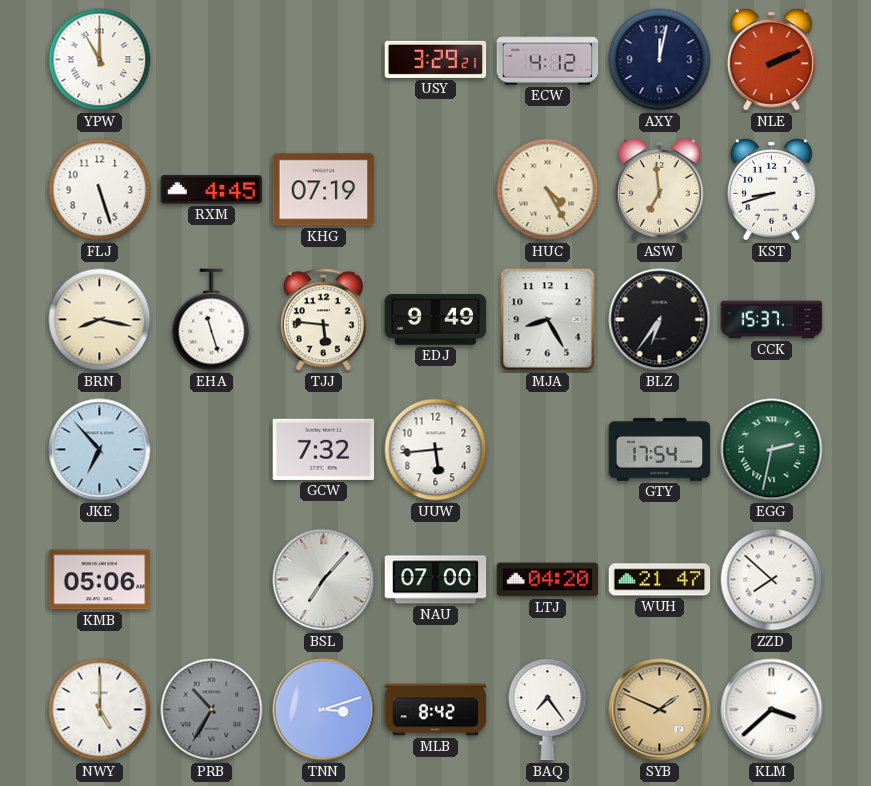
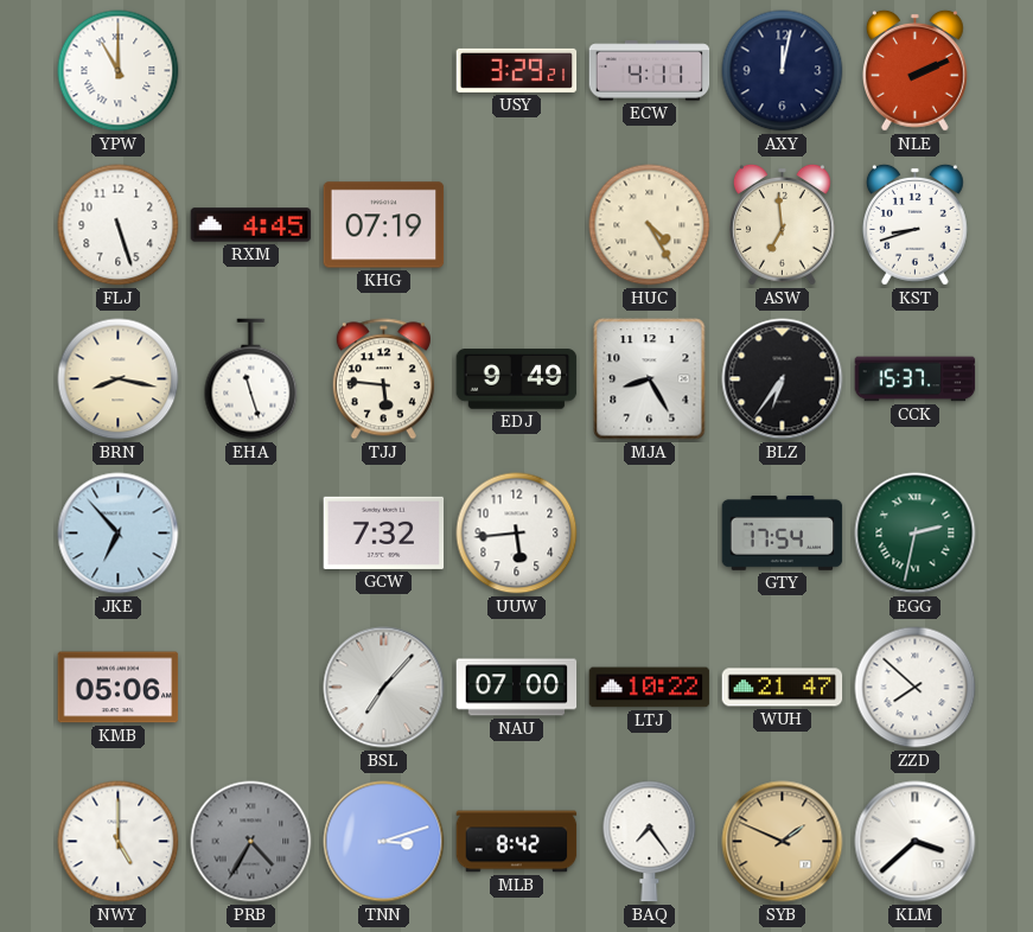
ECW: 4:12 -> 4:11
LTJ: 04:20 -> 10:22
PRB: 10:35 -> 4:35
